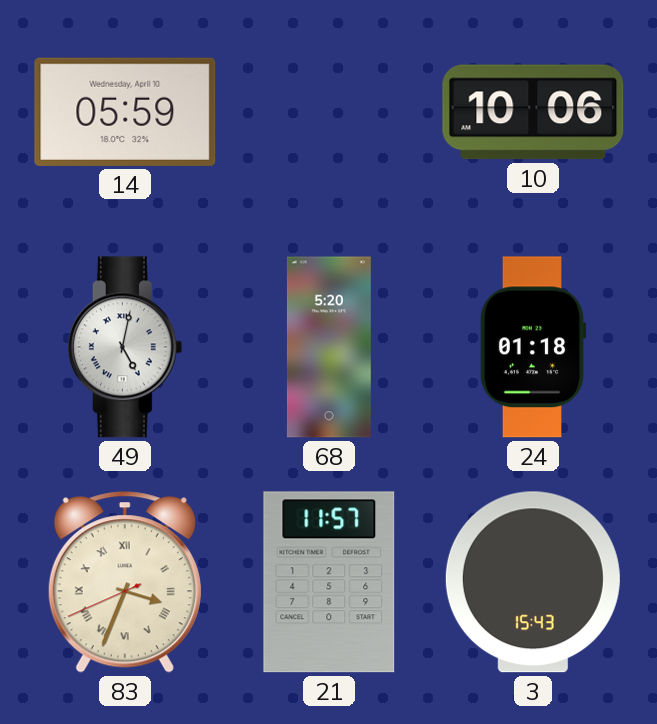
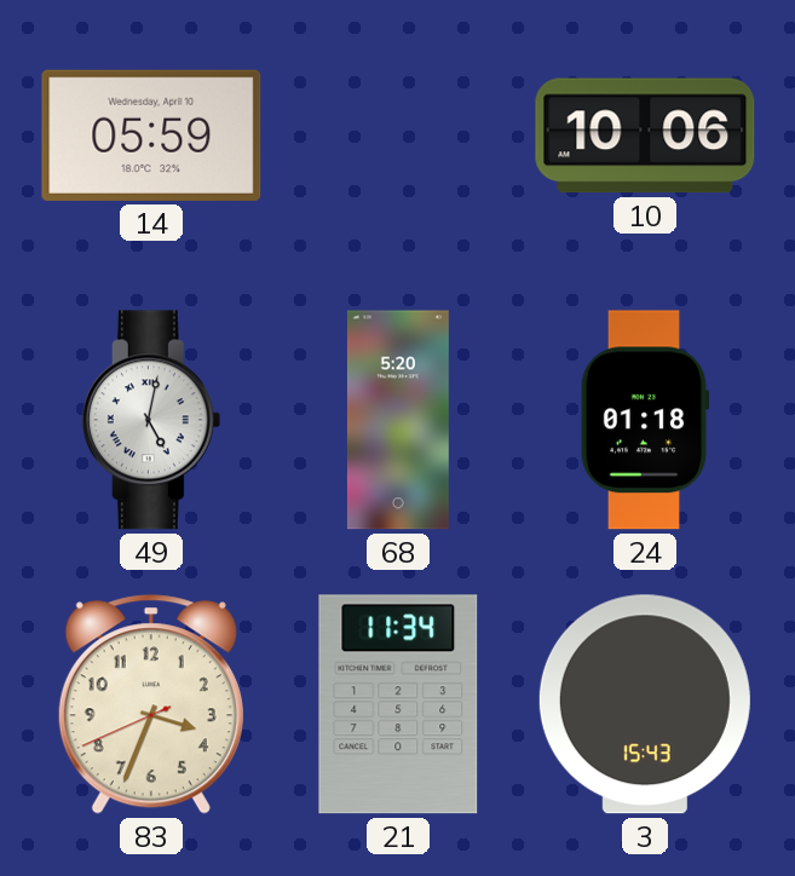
83 numerals: Roman -> Arabic
21: 11:57 -> 11:34
